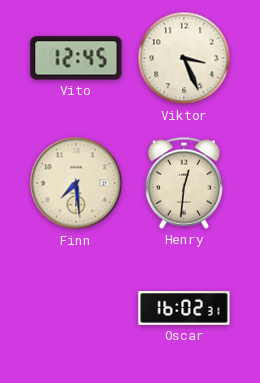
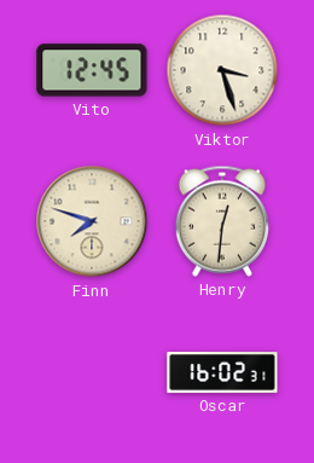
Viktor: 3:26 -> 3:27
Finn: 7:29 -> 7:48
